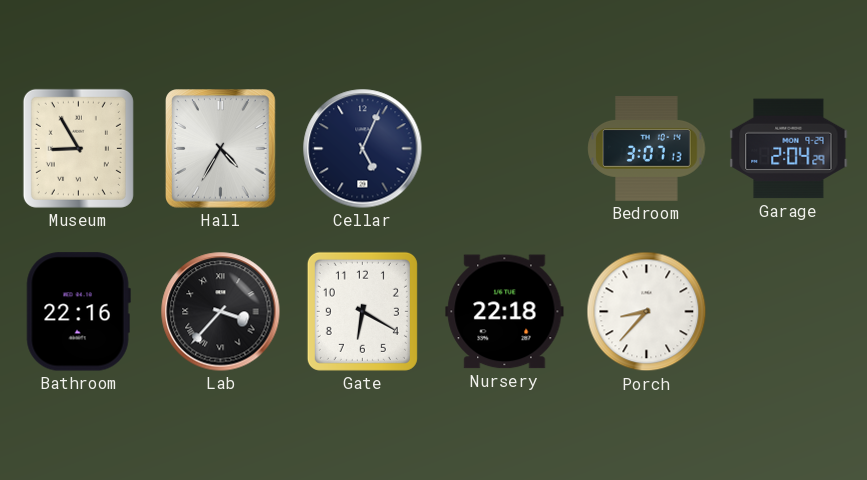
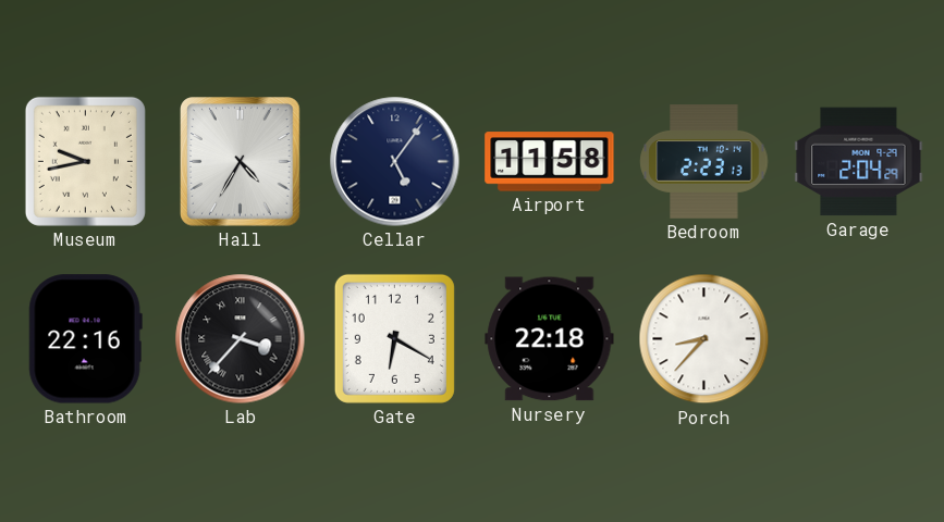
Museum: 8:55 -> 9:43
Cellar: 5:04 -> 5:06
Airport: none -> 11:58
Bedroom: 3:07 -> 2:23
